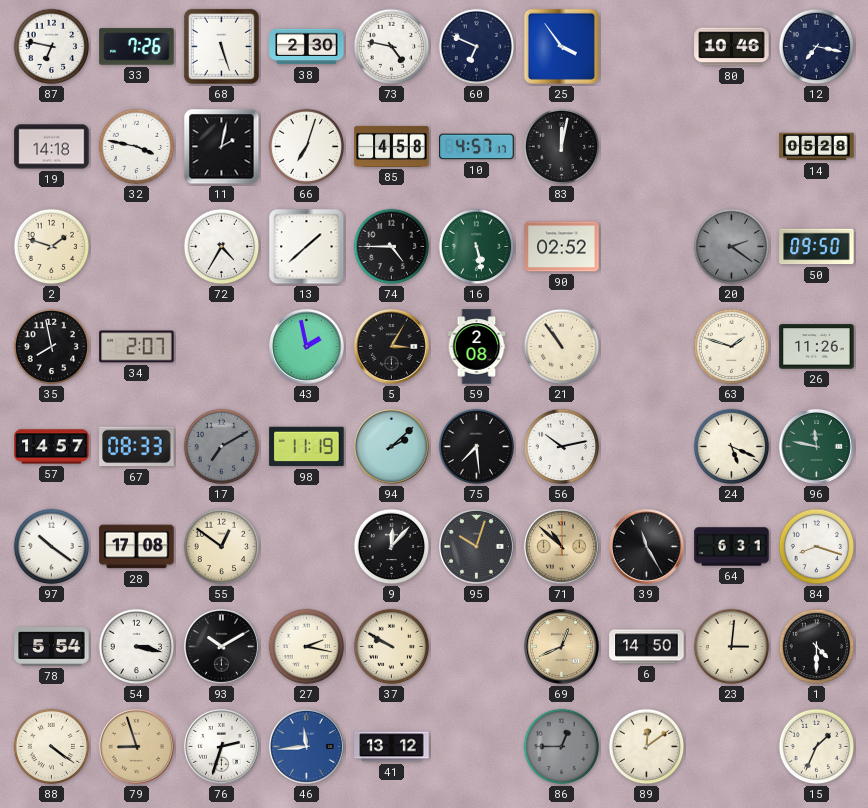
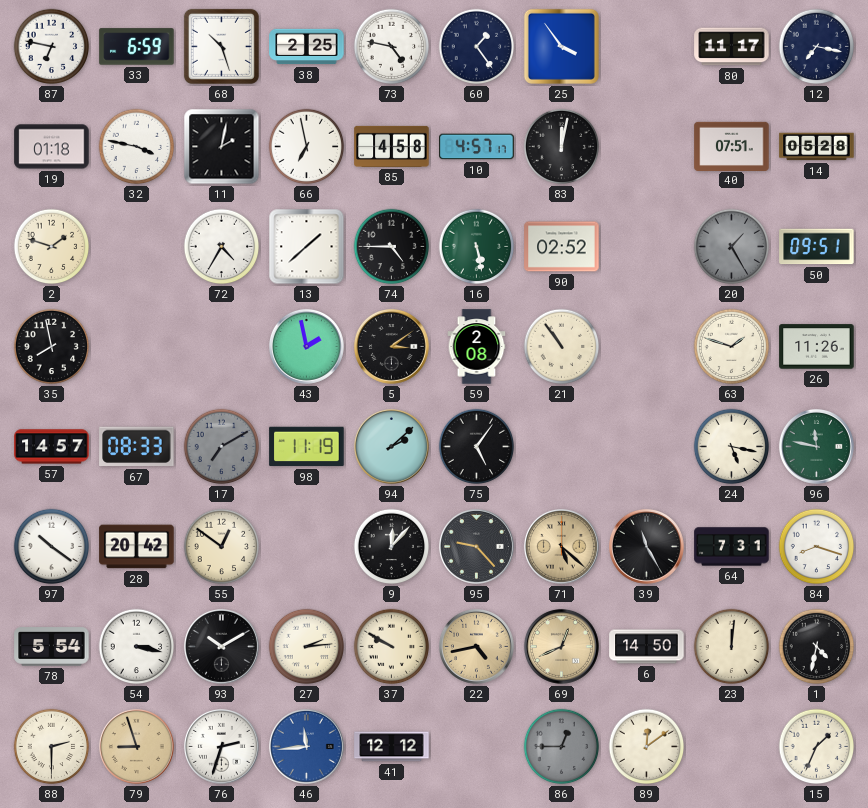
33: 7:26 -> 6:59
68: 5:27 -> 10:27
38: 2:30 -> 2:25
60: 6:49 -> 1:24
80: 10:46 -> 11:17
19: 14:18 -> 01:18
66: 7:03 -> 6:58
40: none -> 07:51
20: 2:21 -> 1:25
50: 09:50 -> 09:51
34: 2:07 -> none
5: 3:05 -> 3:09
75: 7:29 -> 5:06
56: 10:13 -> none
24: 5:19 -> 5:17
28: 17:08 -> 20:42
95: 10:03 -> 9:23
71: 10:52 -> 5:22
64: 6:31 -> 7:31
27: 2:17 -> 2:14
22: none -> 4:43
23: 3:01 -> 12:01
1: 4:30 -> 4:32
88: 4:21 -> 2:30
41: 13:12 -> 12:12
